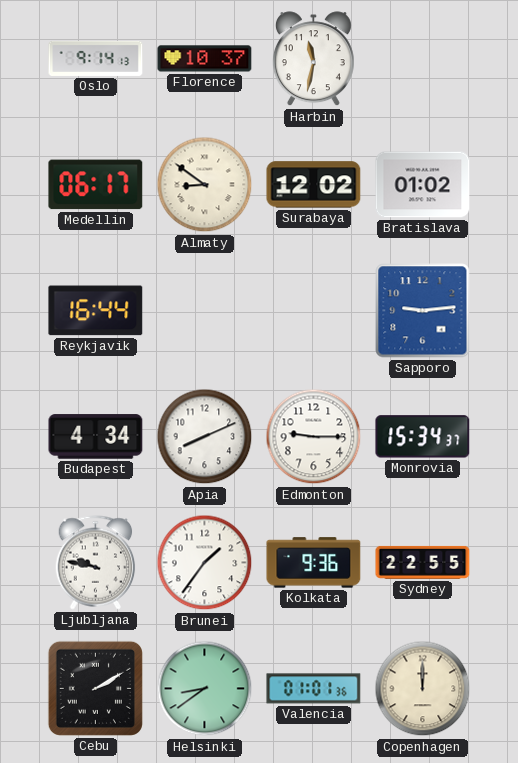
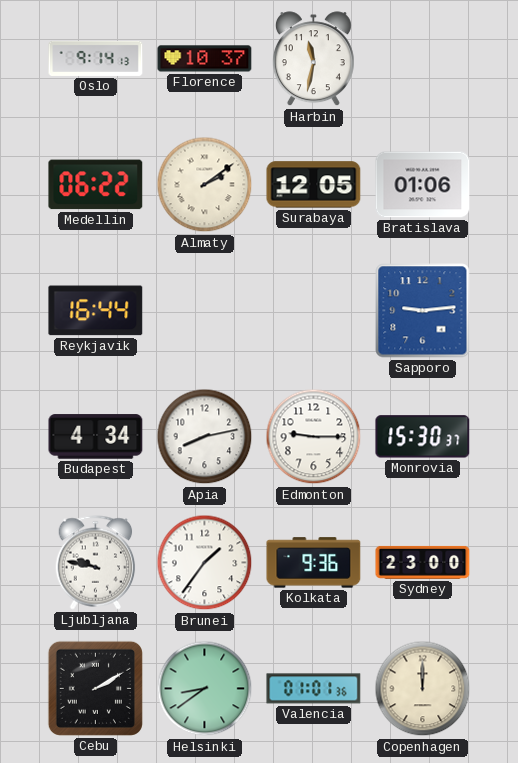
Medellin: 06:17 -> 06:22
Almaty: 8:51 -> 2:09
Surabaya: 12:02 -> 12:05
Bratislava: 01:02 -> 01:06
Apia: 8:11 -> 8:13
Monrovia: 15:34 -> 15:30
Sydney: 22:55 -> 23:00
